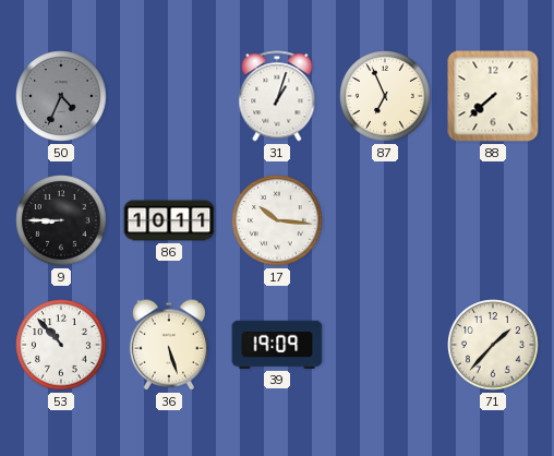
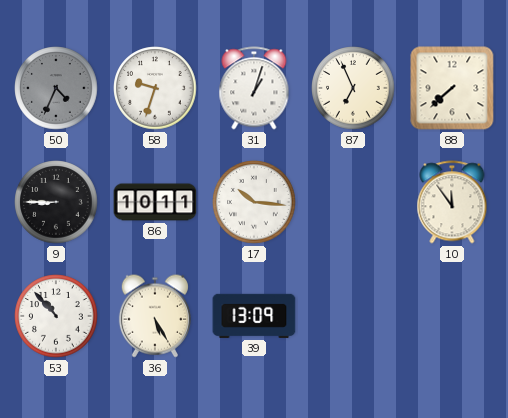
58: none -> 9:33
10: none -> 11:54
36: 5:27 -> 5:25
39: 19:09 -> 13:09
71: 1:37 -> none
